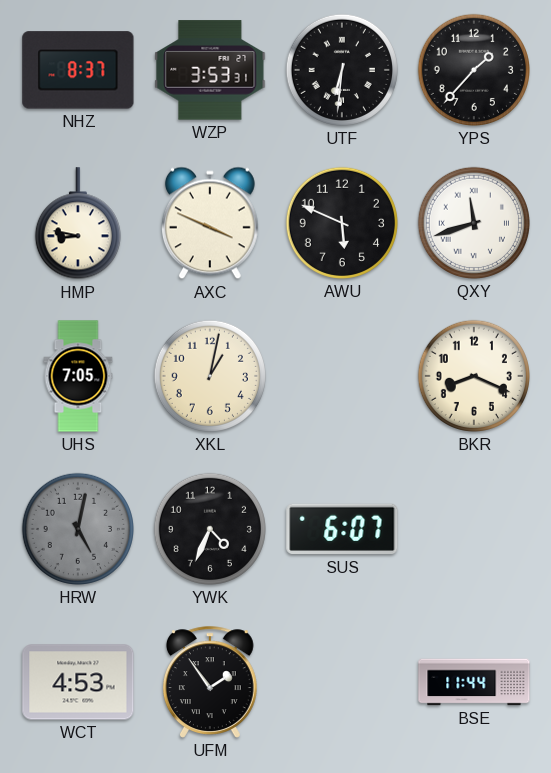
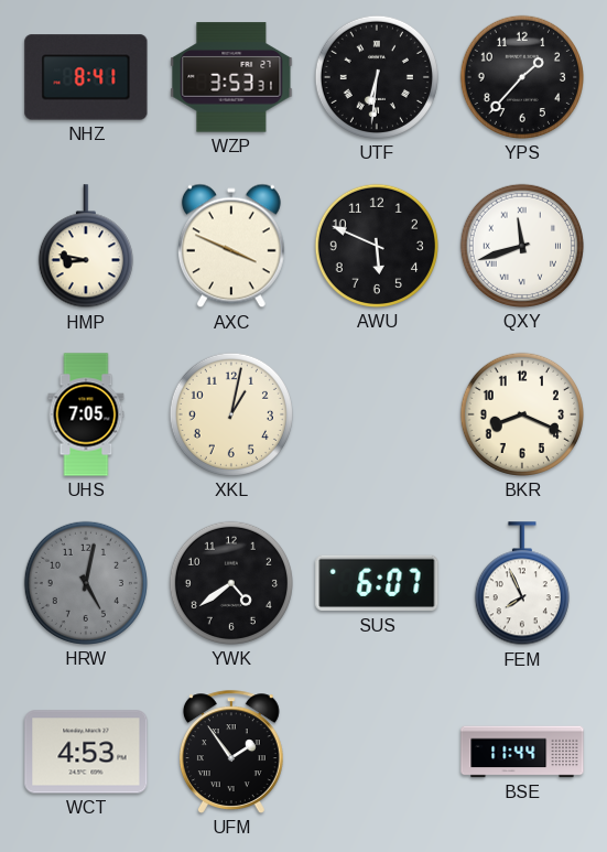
NHZ: 8:37 -> 8:41
YWK: 4:34 -> 4:39
FEM: none -> 7:56
